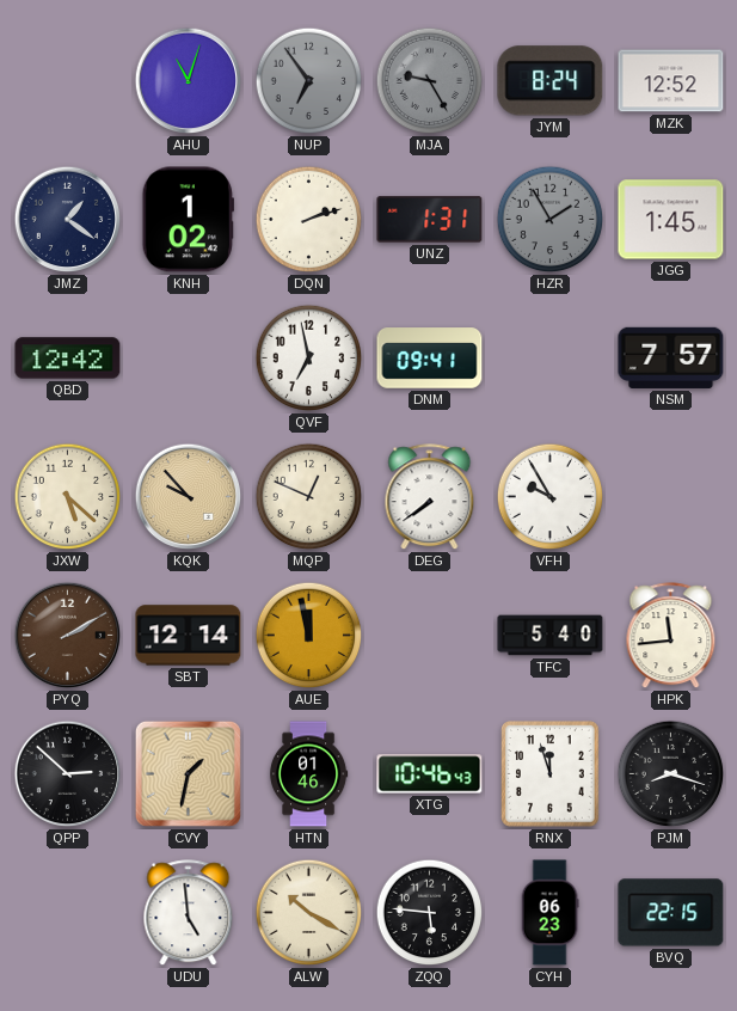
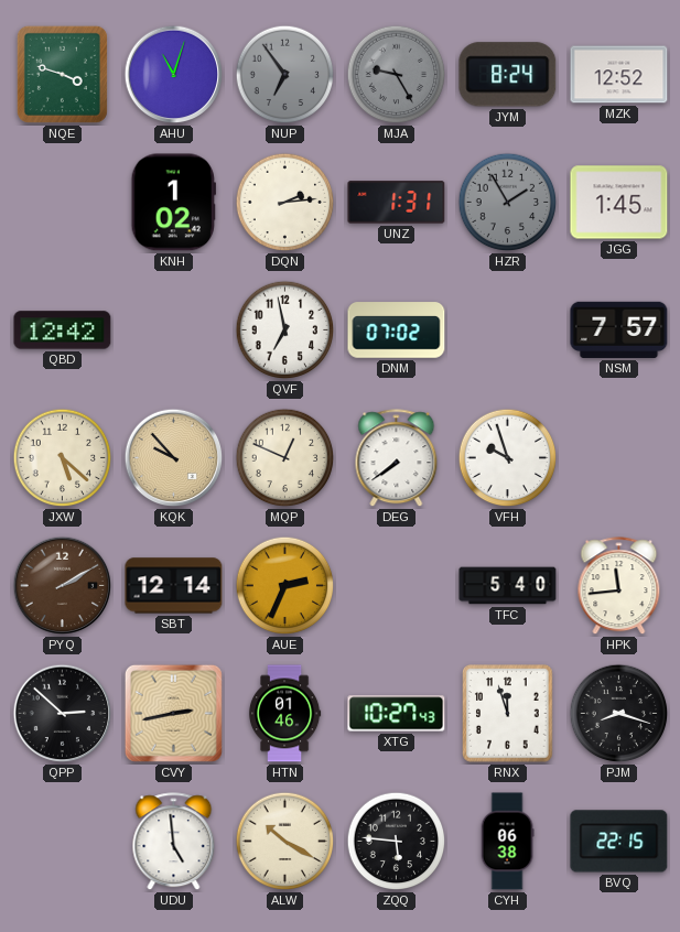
NQE: none -> 3:48
JMZ: 1:21 -> none
DQN: 2:12 -> 2:14
DNM: 09:41 -> 07:02
VFH: 9:55 -> 9:57
AUE: 11:58 -> 2:34
CVY: 1:32 -> 2:43
XTG: 10:46 -> 10:27
CYH: 06:23 -> 06:38
